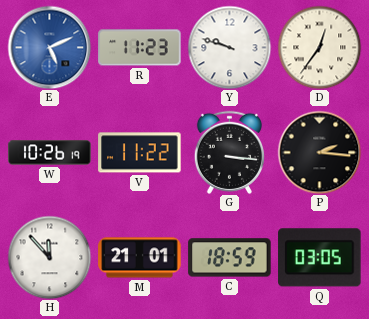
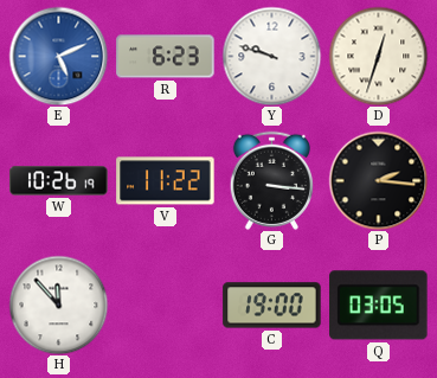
R: 11:23 -> 6:23
D: 12:36 -> 12:33
M: 21:01 -> none
C: 18:59 -> 19:00
